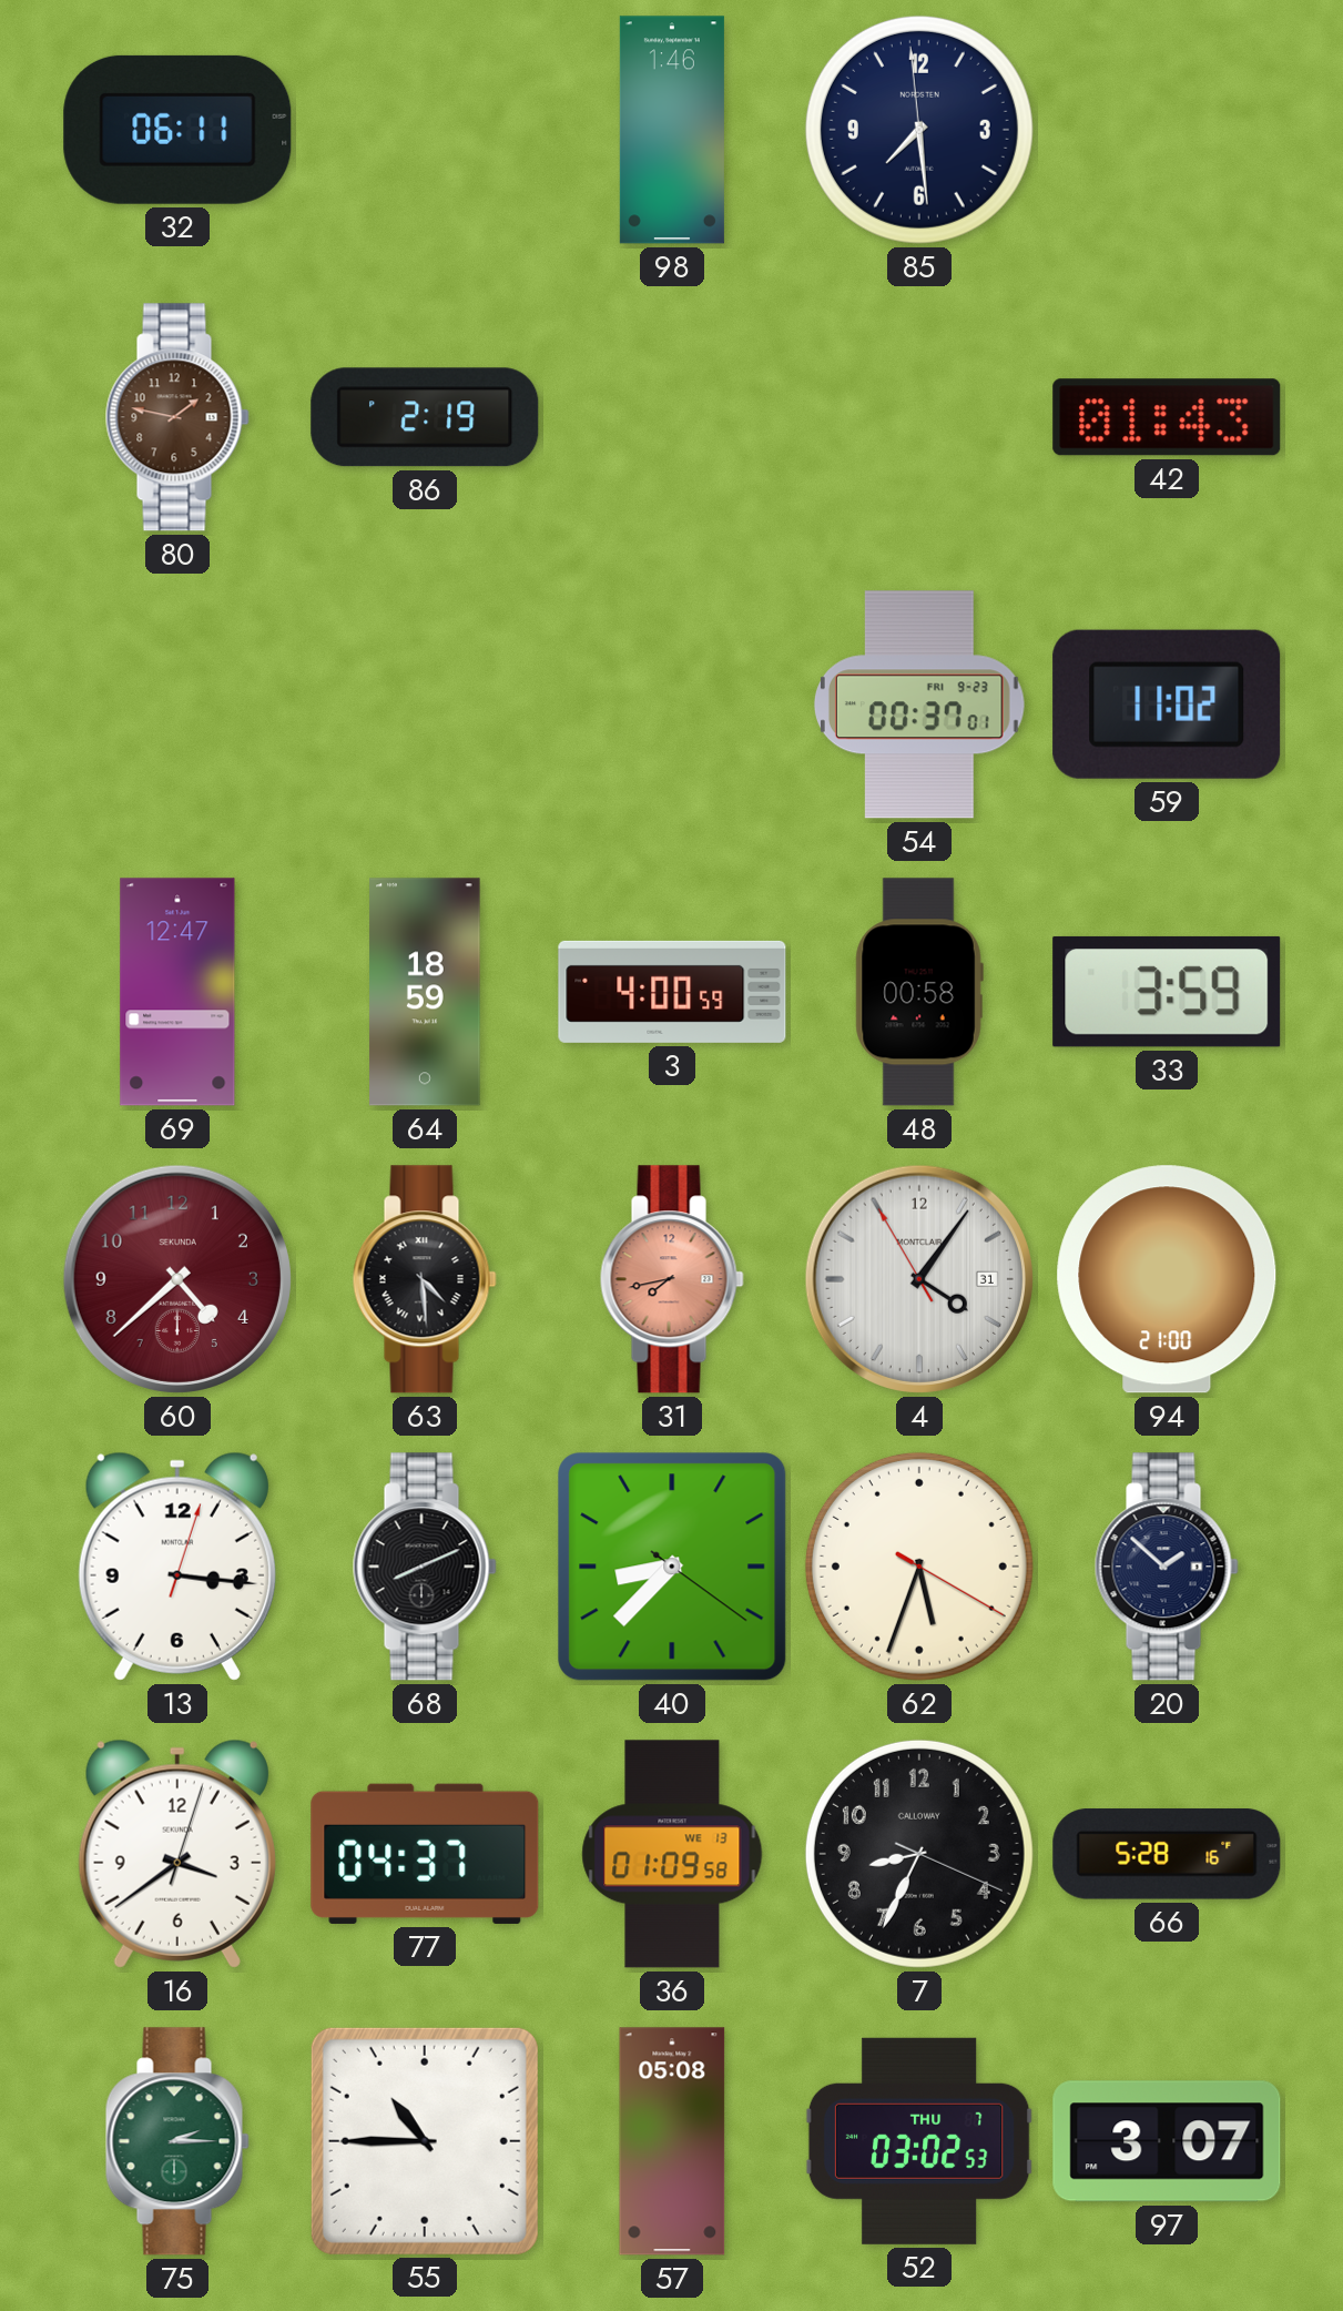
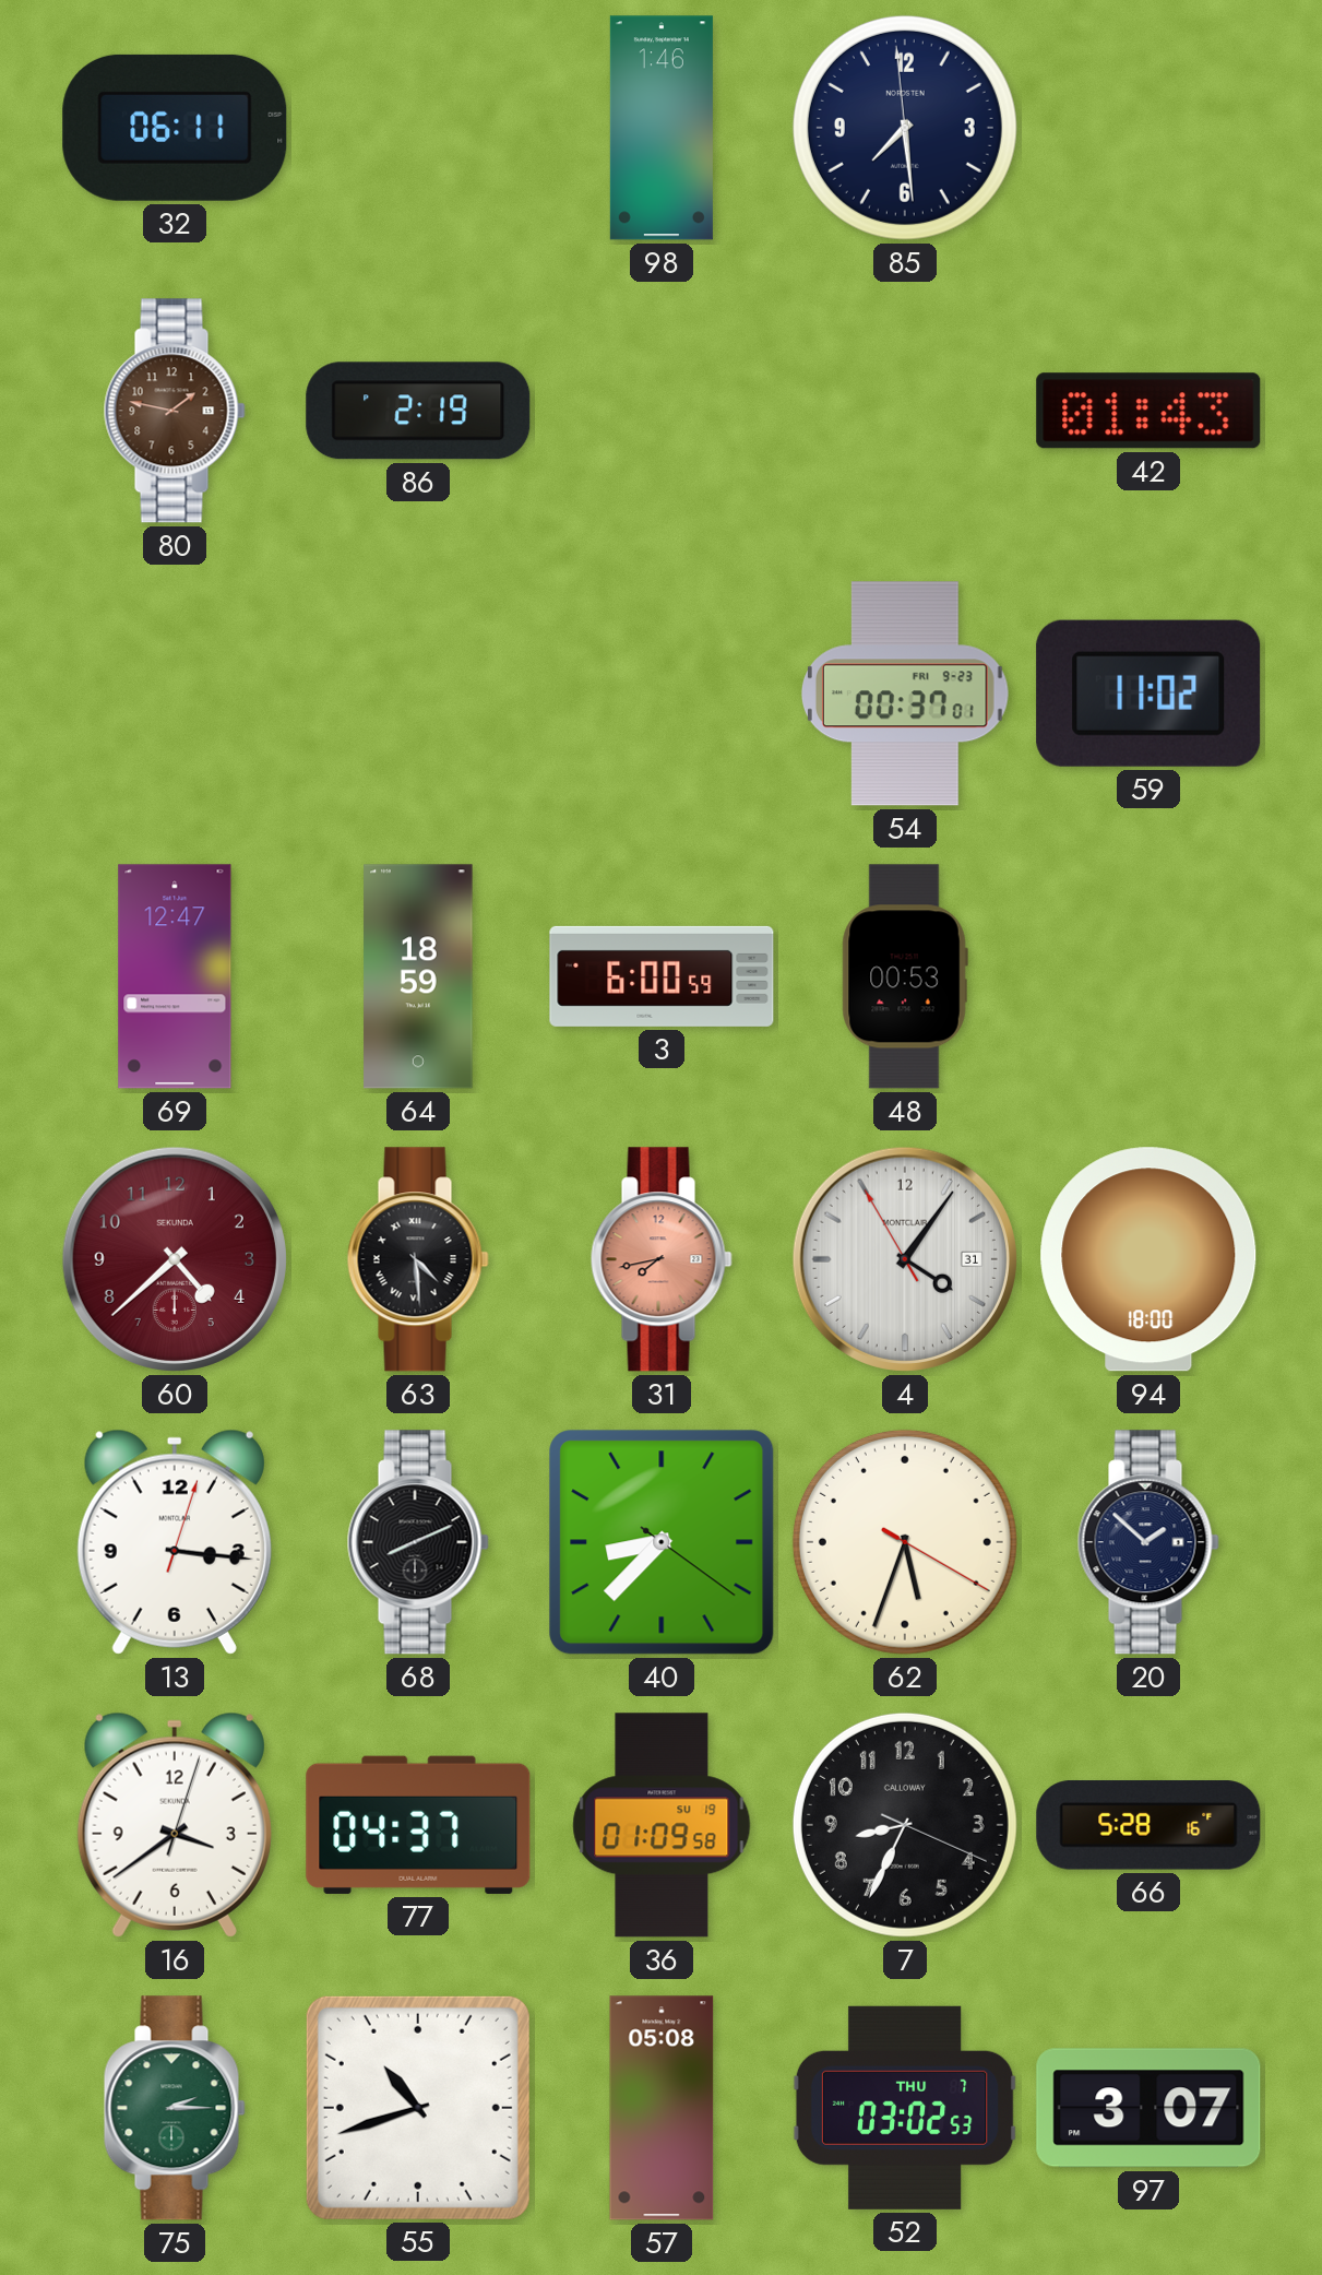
3: 4:00 -> 6:00
48: 00:58 -> 00:53
33: 3:59 -> none
94: 21:00 -> 18:00
36 date: WE 13 -> SU 19
55: 10:45 -> 10:42
